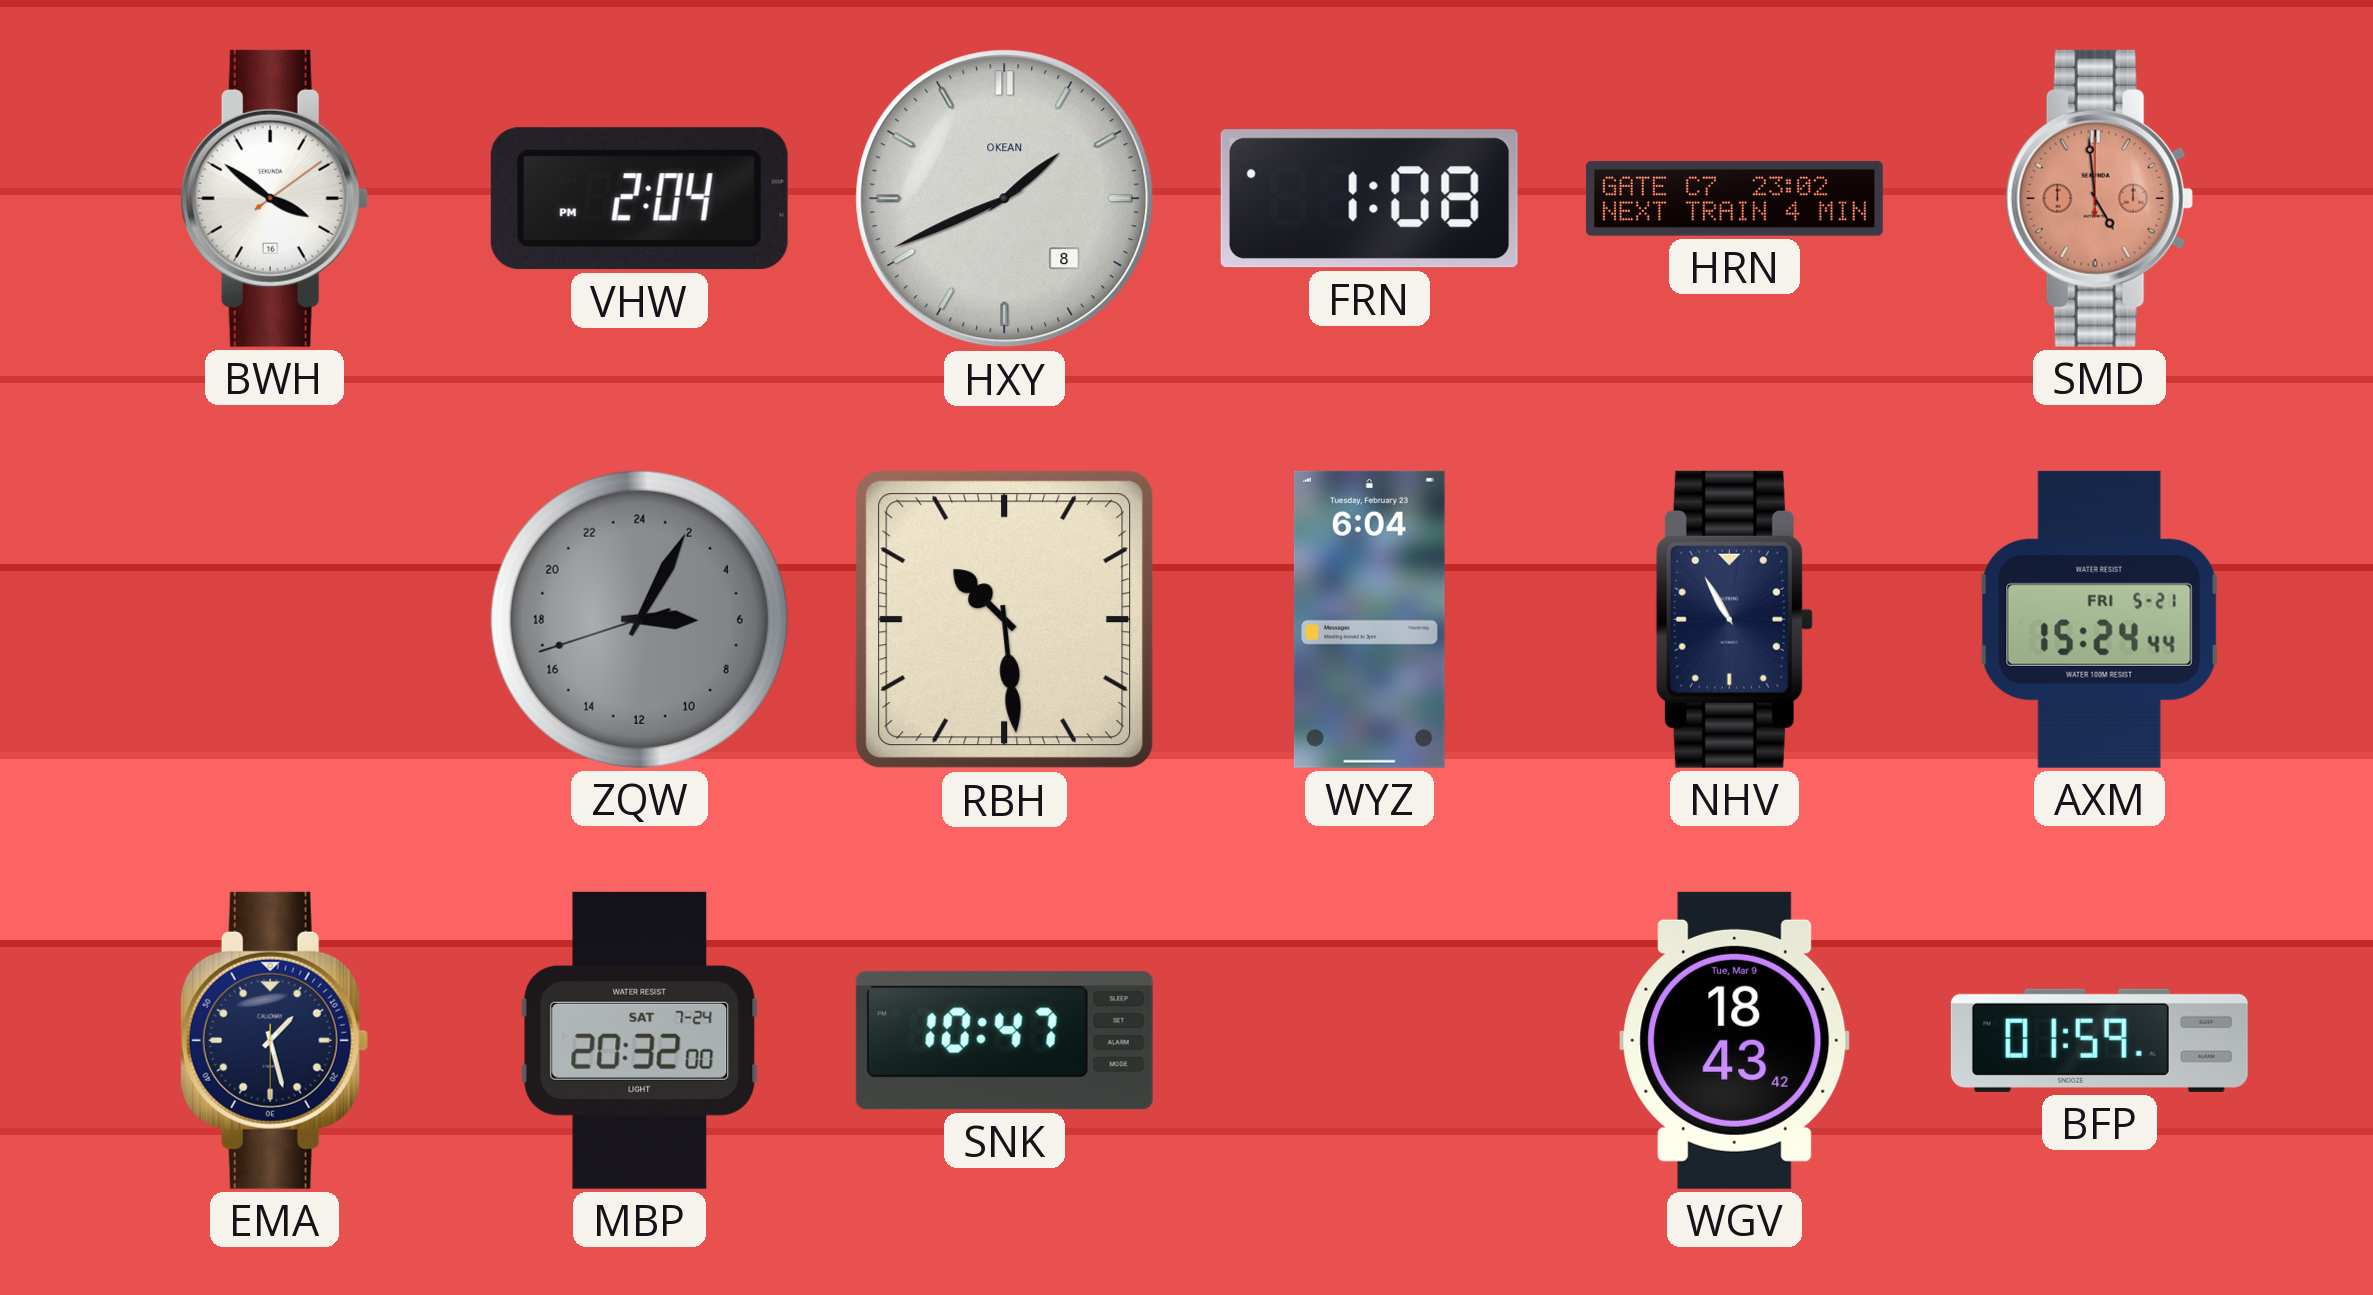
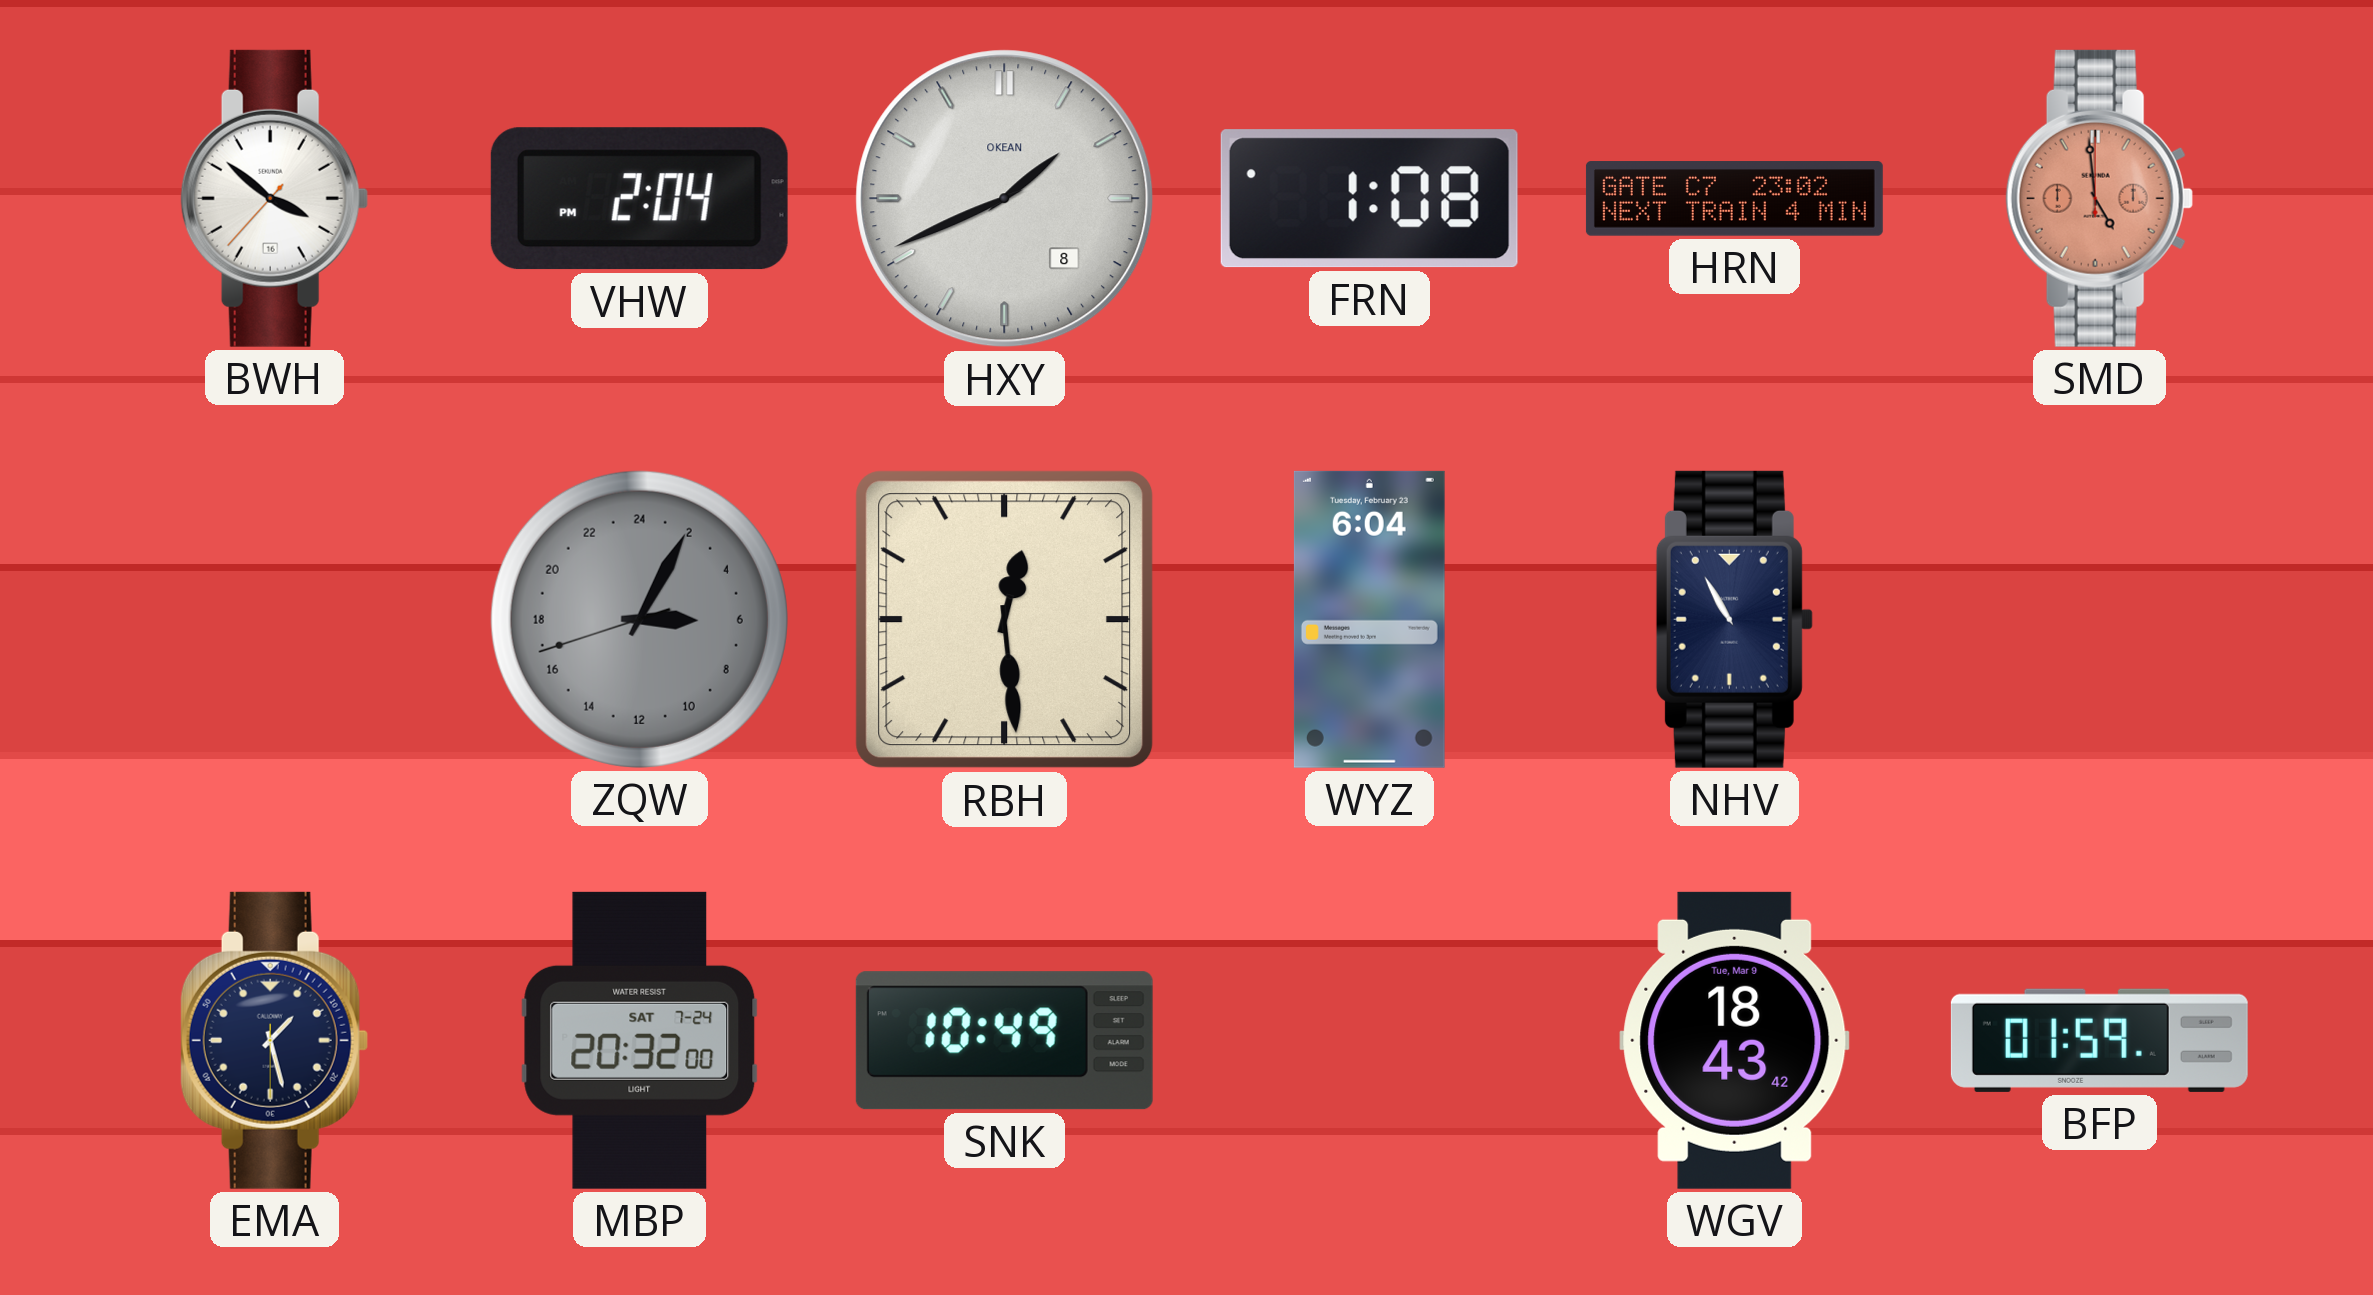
BWH: 3:51:09 -> 3:51:37
RBH: 10:29 -> 12:29
AXM: 15:24 -> none
SNK: 10:47 -> 10:49
